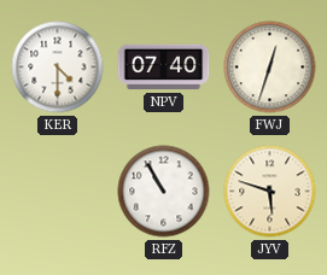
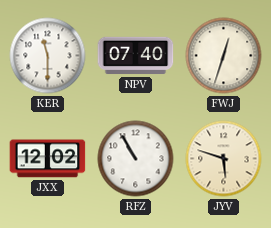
KER: 4:30 -> 11:30
JXX: none -> 12:02
